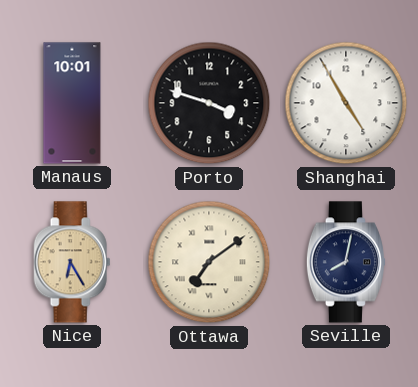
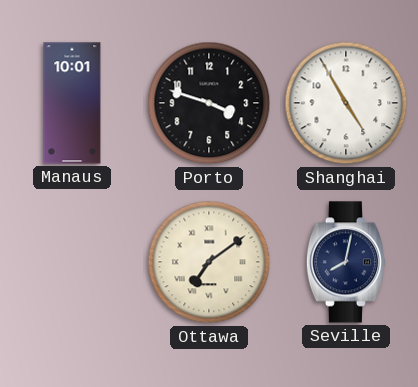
Nice: 6:25 -> none
